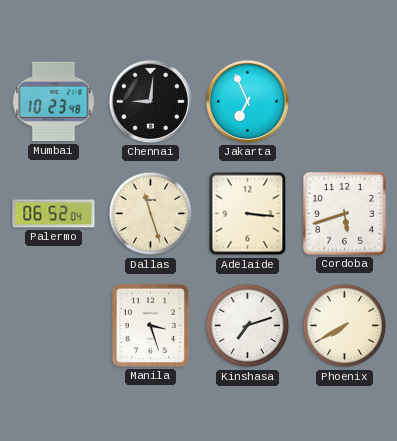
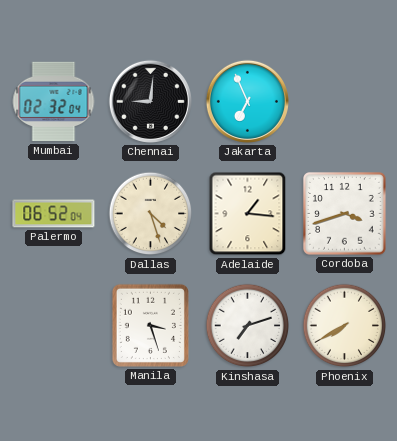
Mumbai: 10:23 -> 02:32
Dallas: 11:27 -> 4:27
Adelaide: 3:16 -> 1:16
Cordoba: 5:42 -> 3:42
